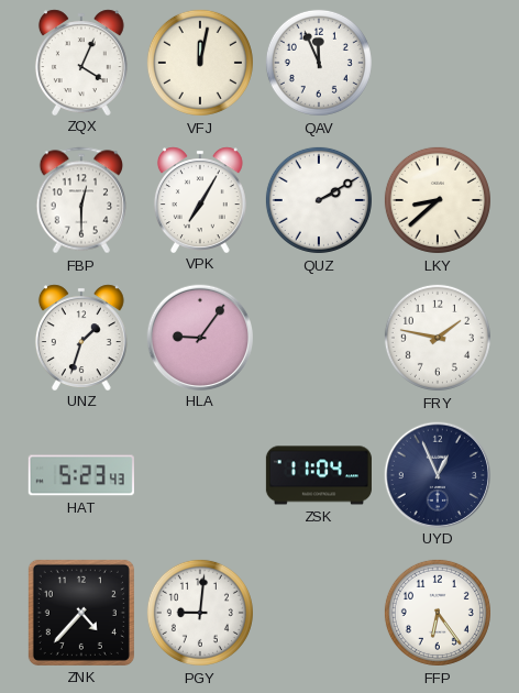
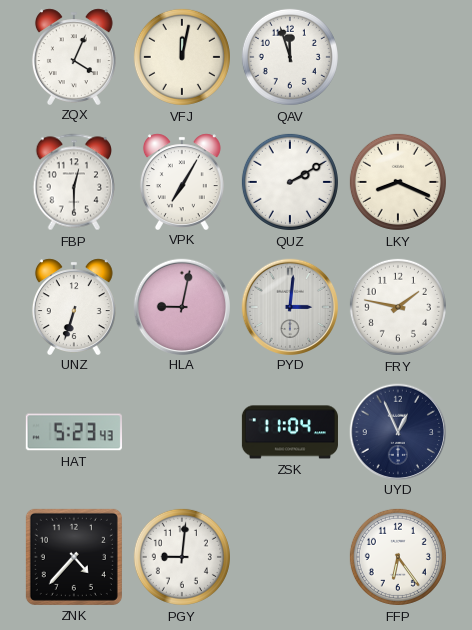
QAV: 11:56 -> 11:57
LKY: 8:38 -> 8:19
UNZ: 1:33 -> 6:33
HLA: 9:06 -> 9:02
PYD: none -> 3:01
